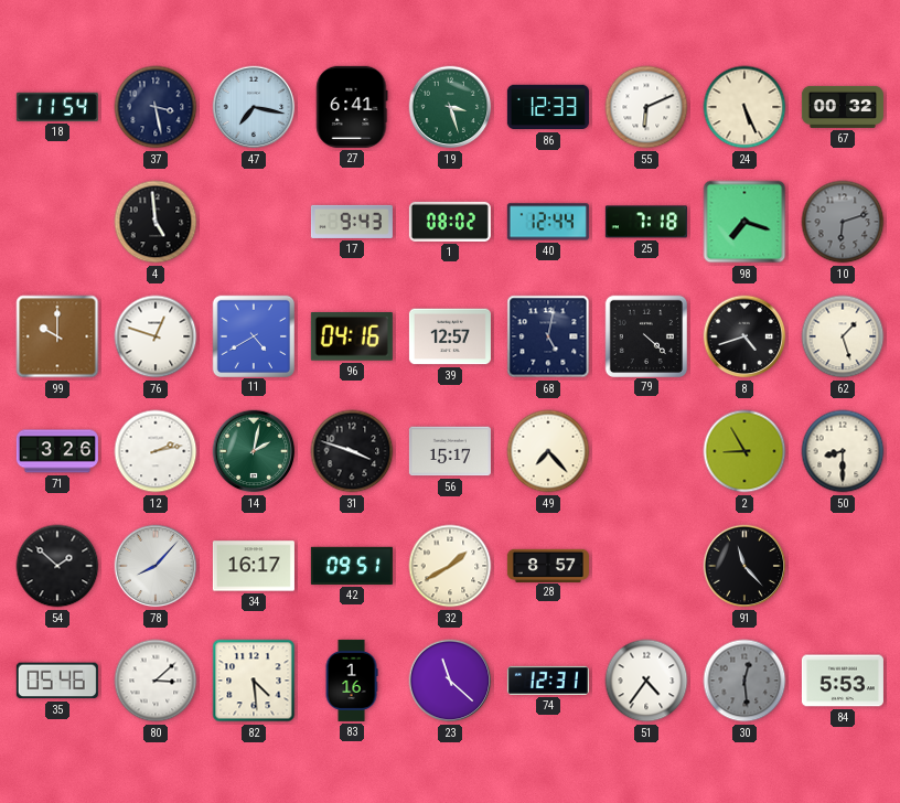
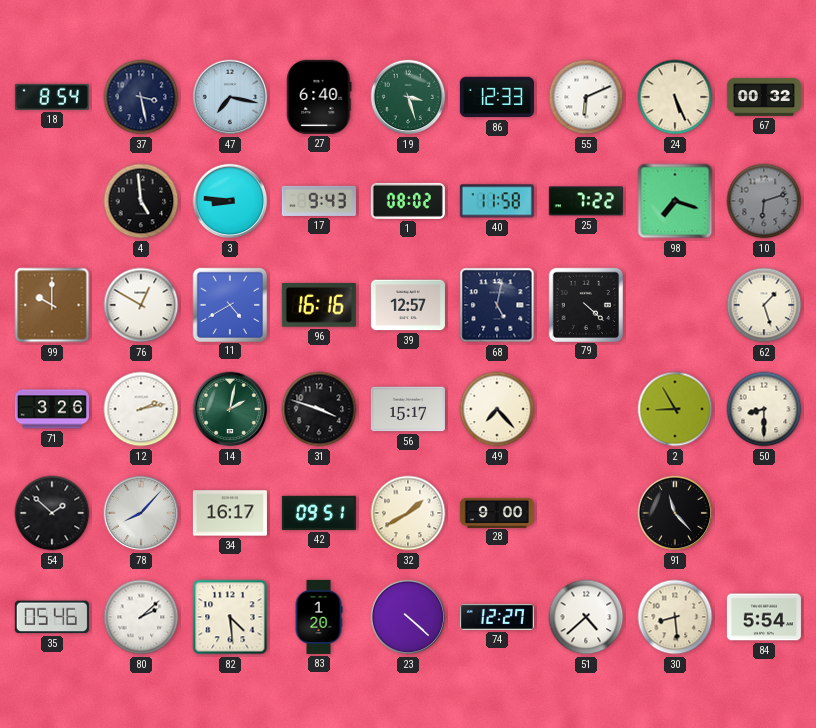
18: 11:54 -> 8:54
27: 6:41 -> 6:40
3: none -> 8:46
40: 12:44 -> 11:58
25: 7:18 -> 7:22
76: 12:48 -> 12:50
96: 04:16 -> 16:16
8: 4:42 -> none
28: 8:57 -> 9:00
80: 3:08 -> 2:08
83: 1:16 -> 1:20
23: 11:22 -> 4:22
74: 12:31 -> 12:27
51: 4:36 -> 4:38
30: 12:29 -> 8:29
30 dial: grey -> cream
84: 5:53 -> 5:54
